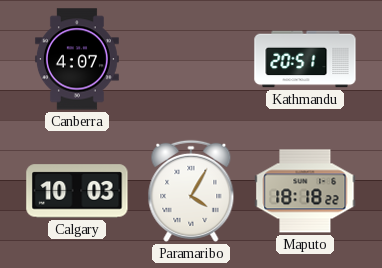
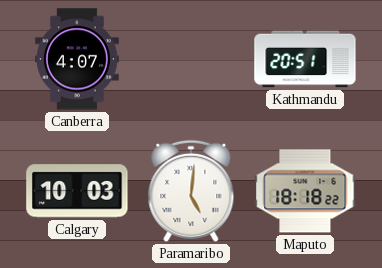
Paramaribo: 4:05 -> 5:01
